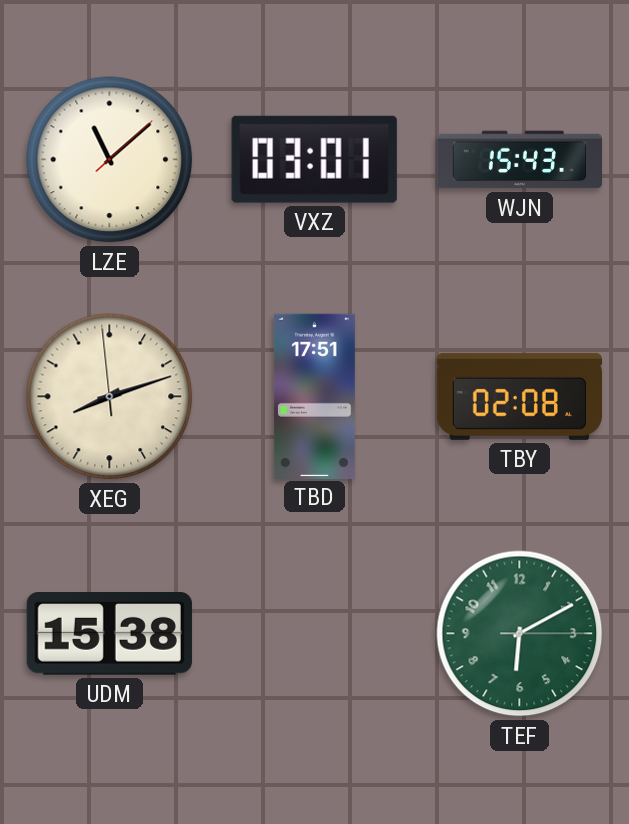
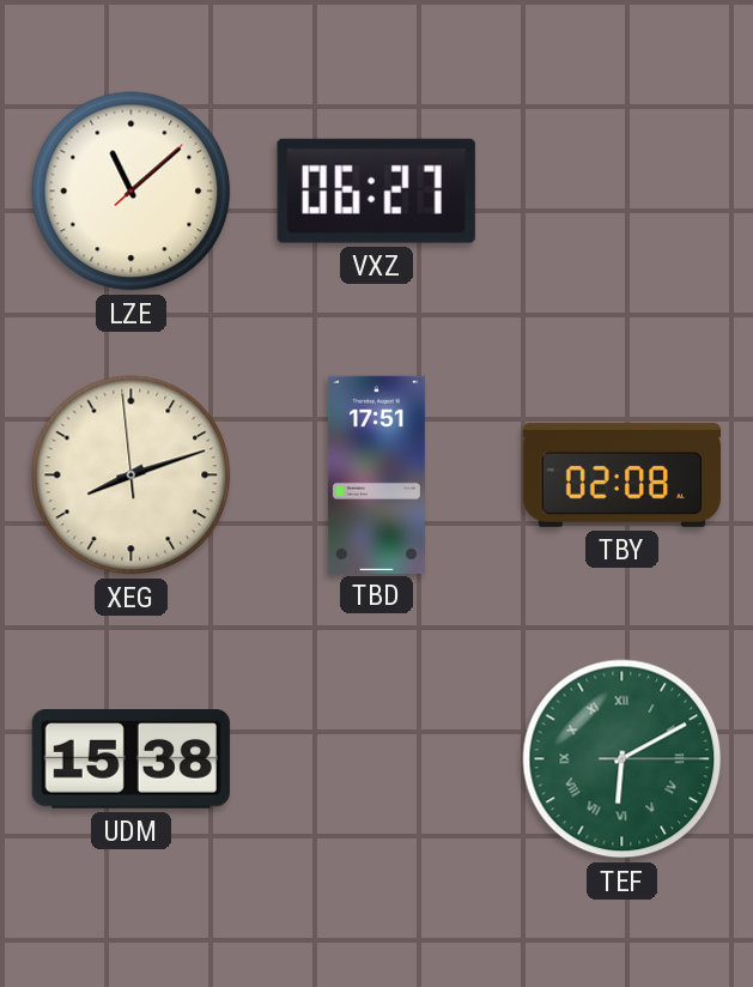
VXZ: 03:01 -> 06:27
WJN: 15:43 -> none
TEF numerals: Arabic -> Roman
